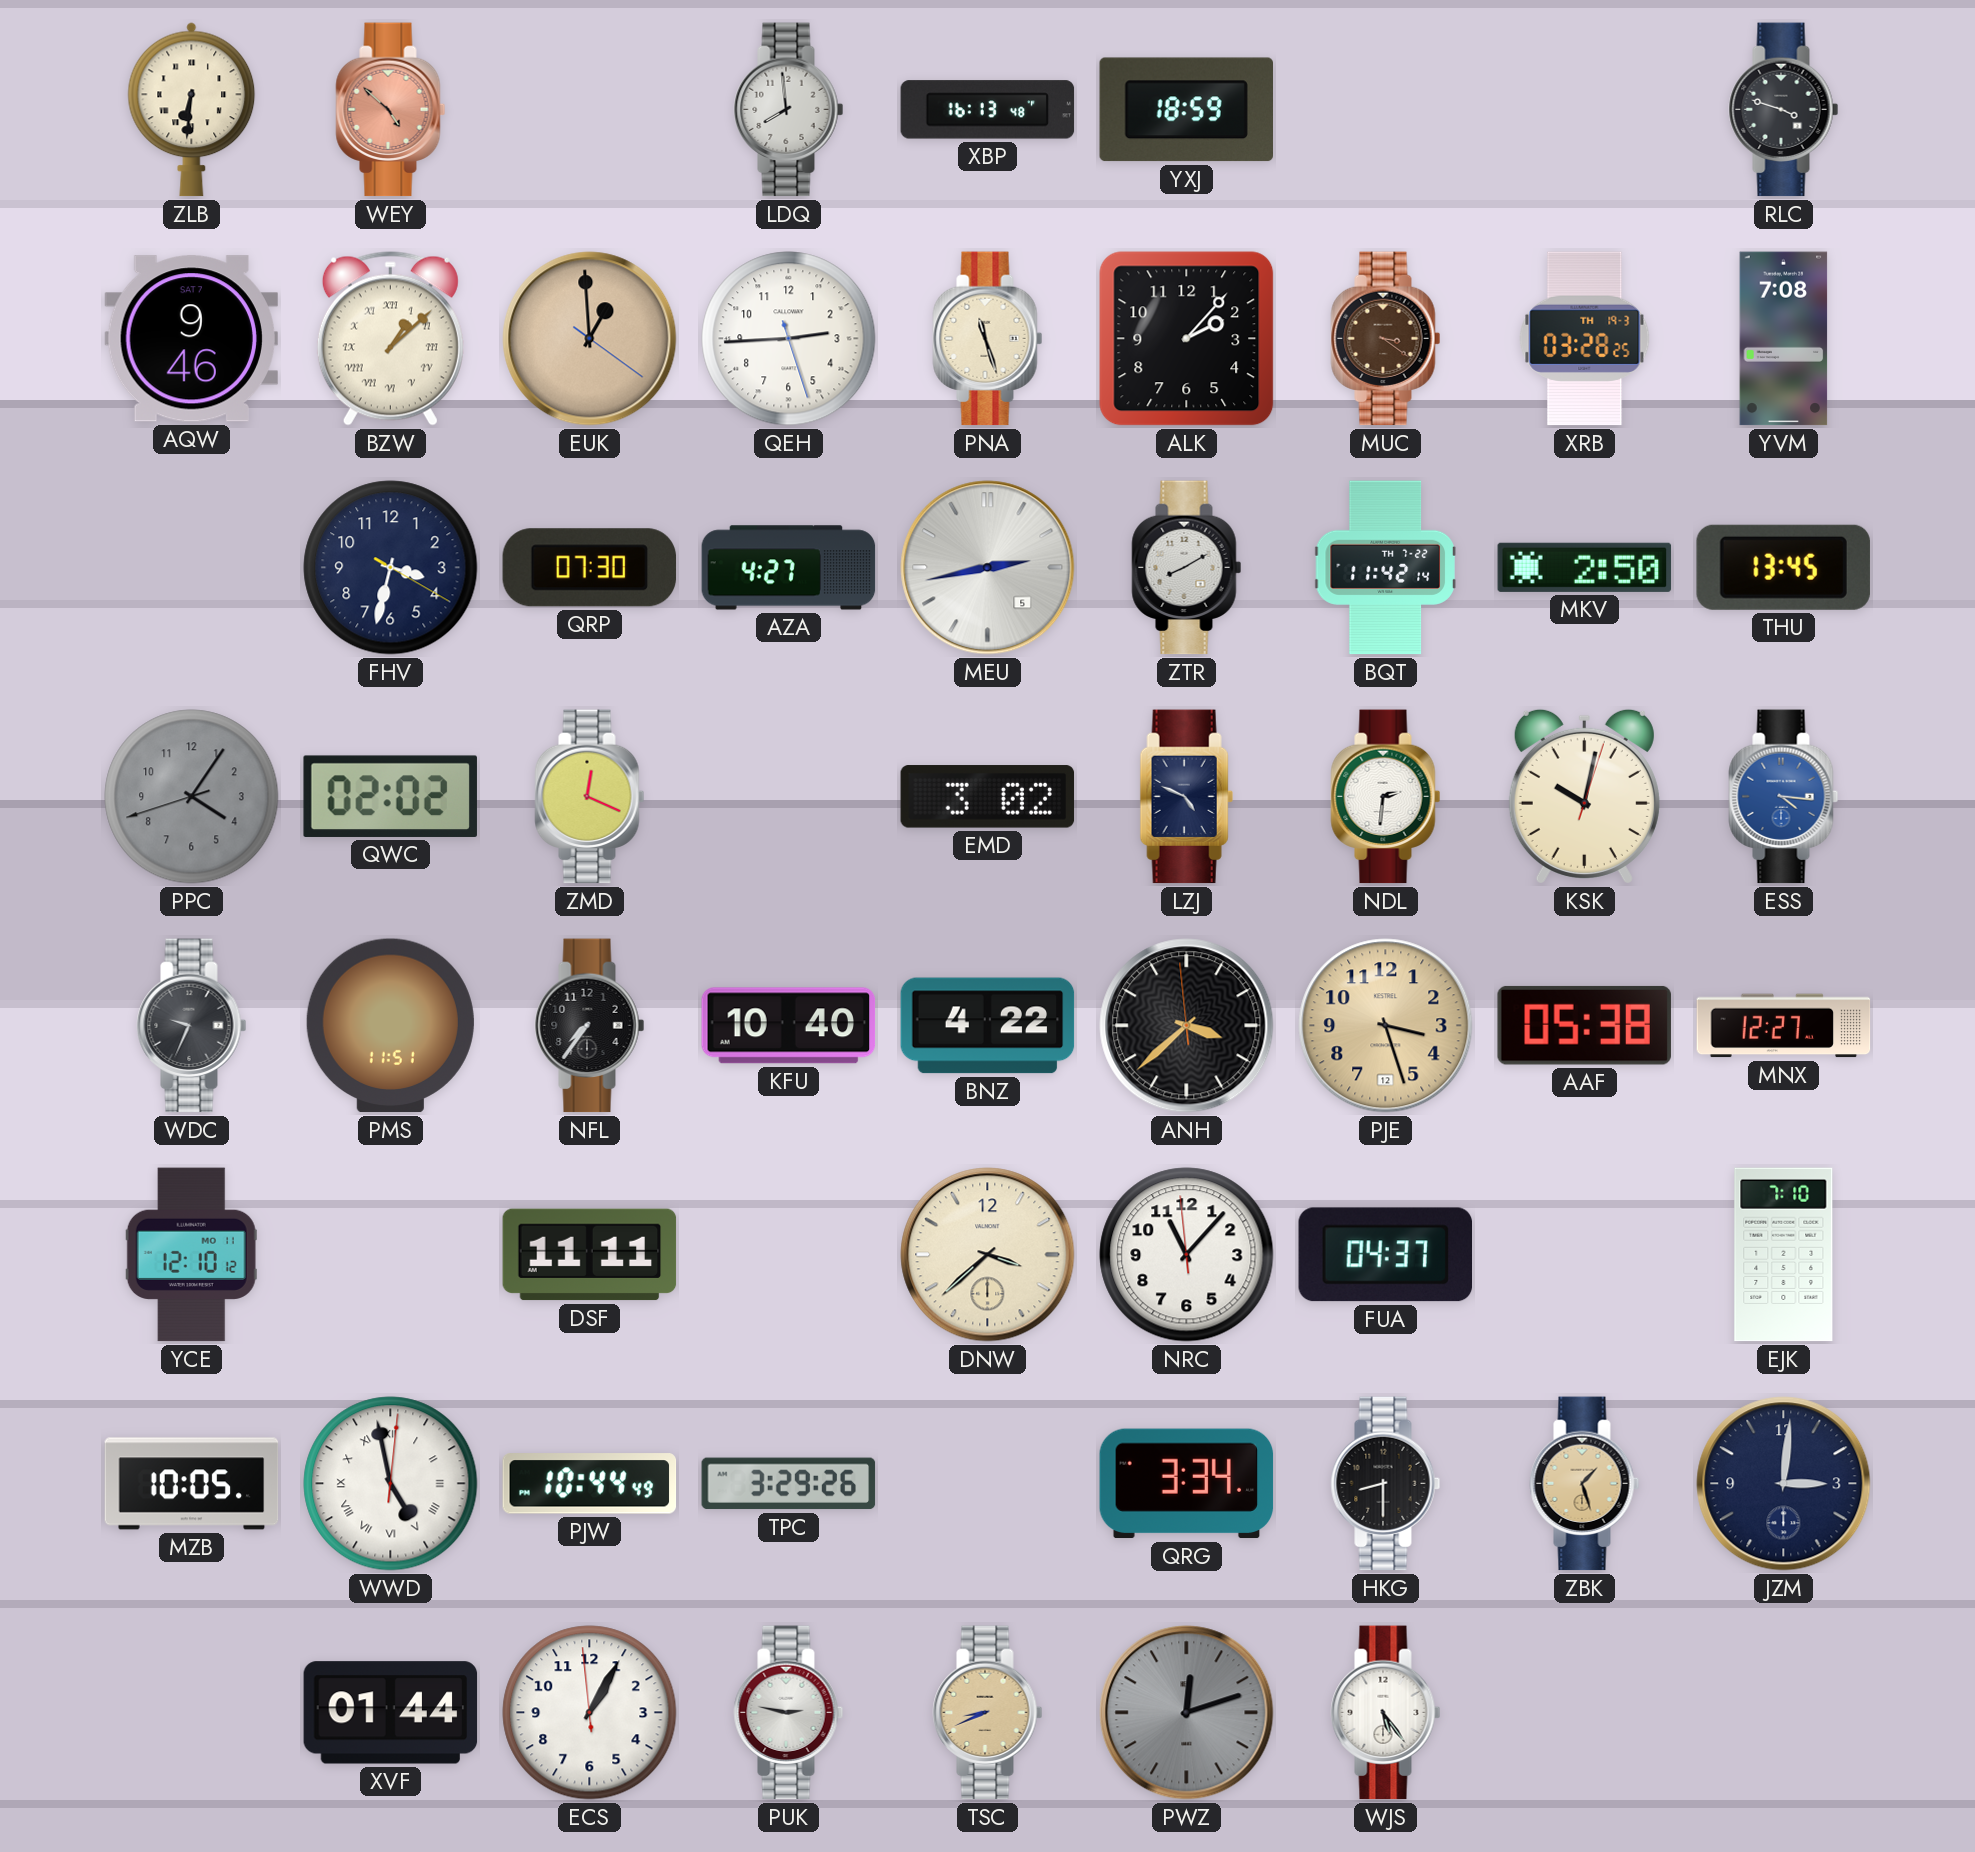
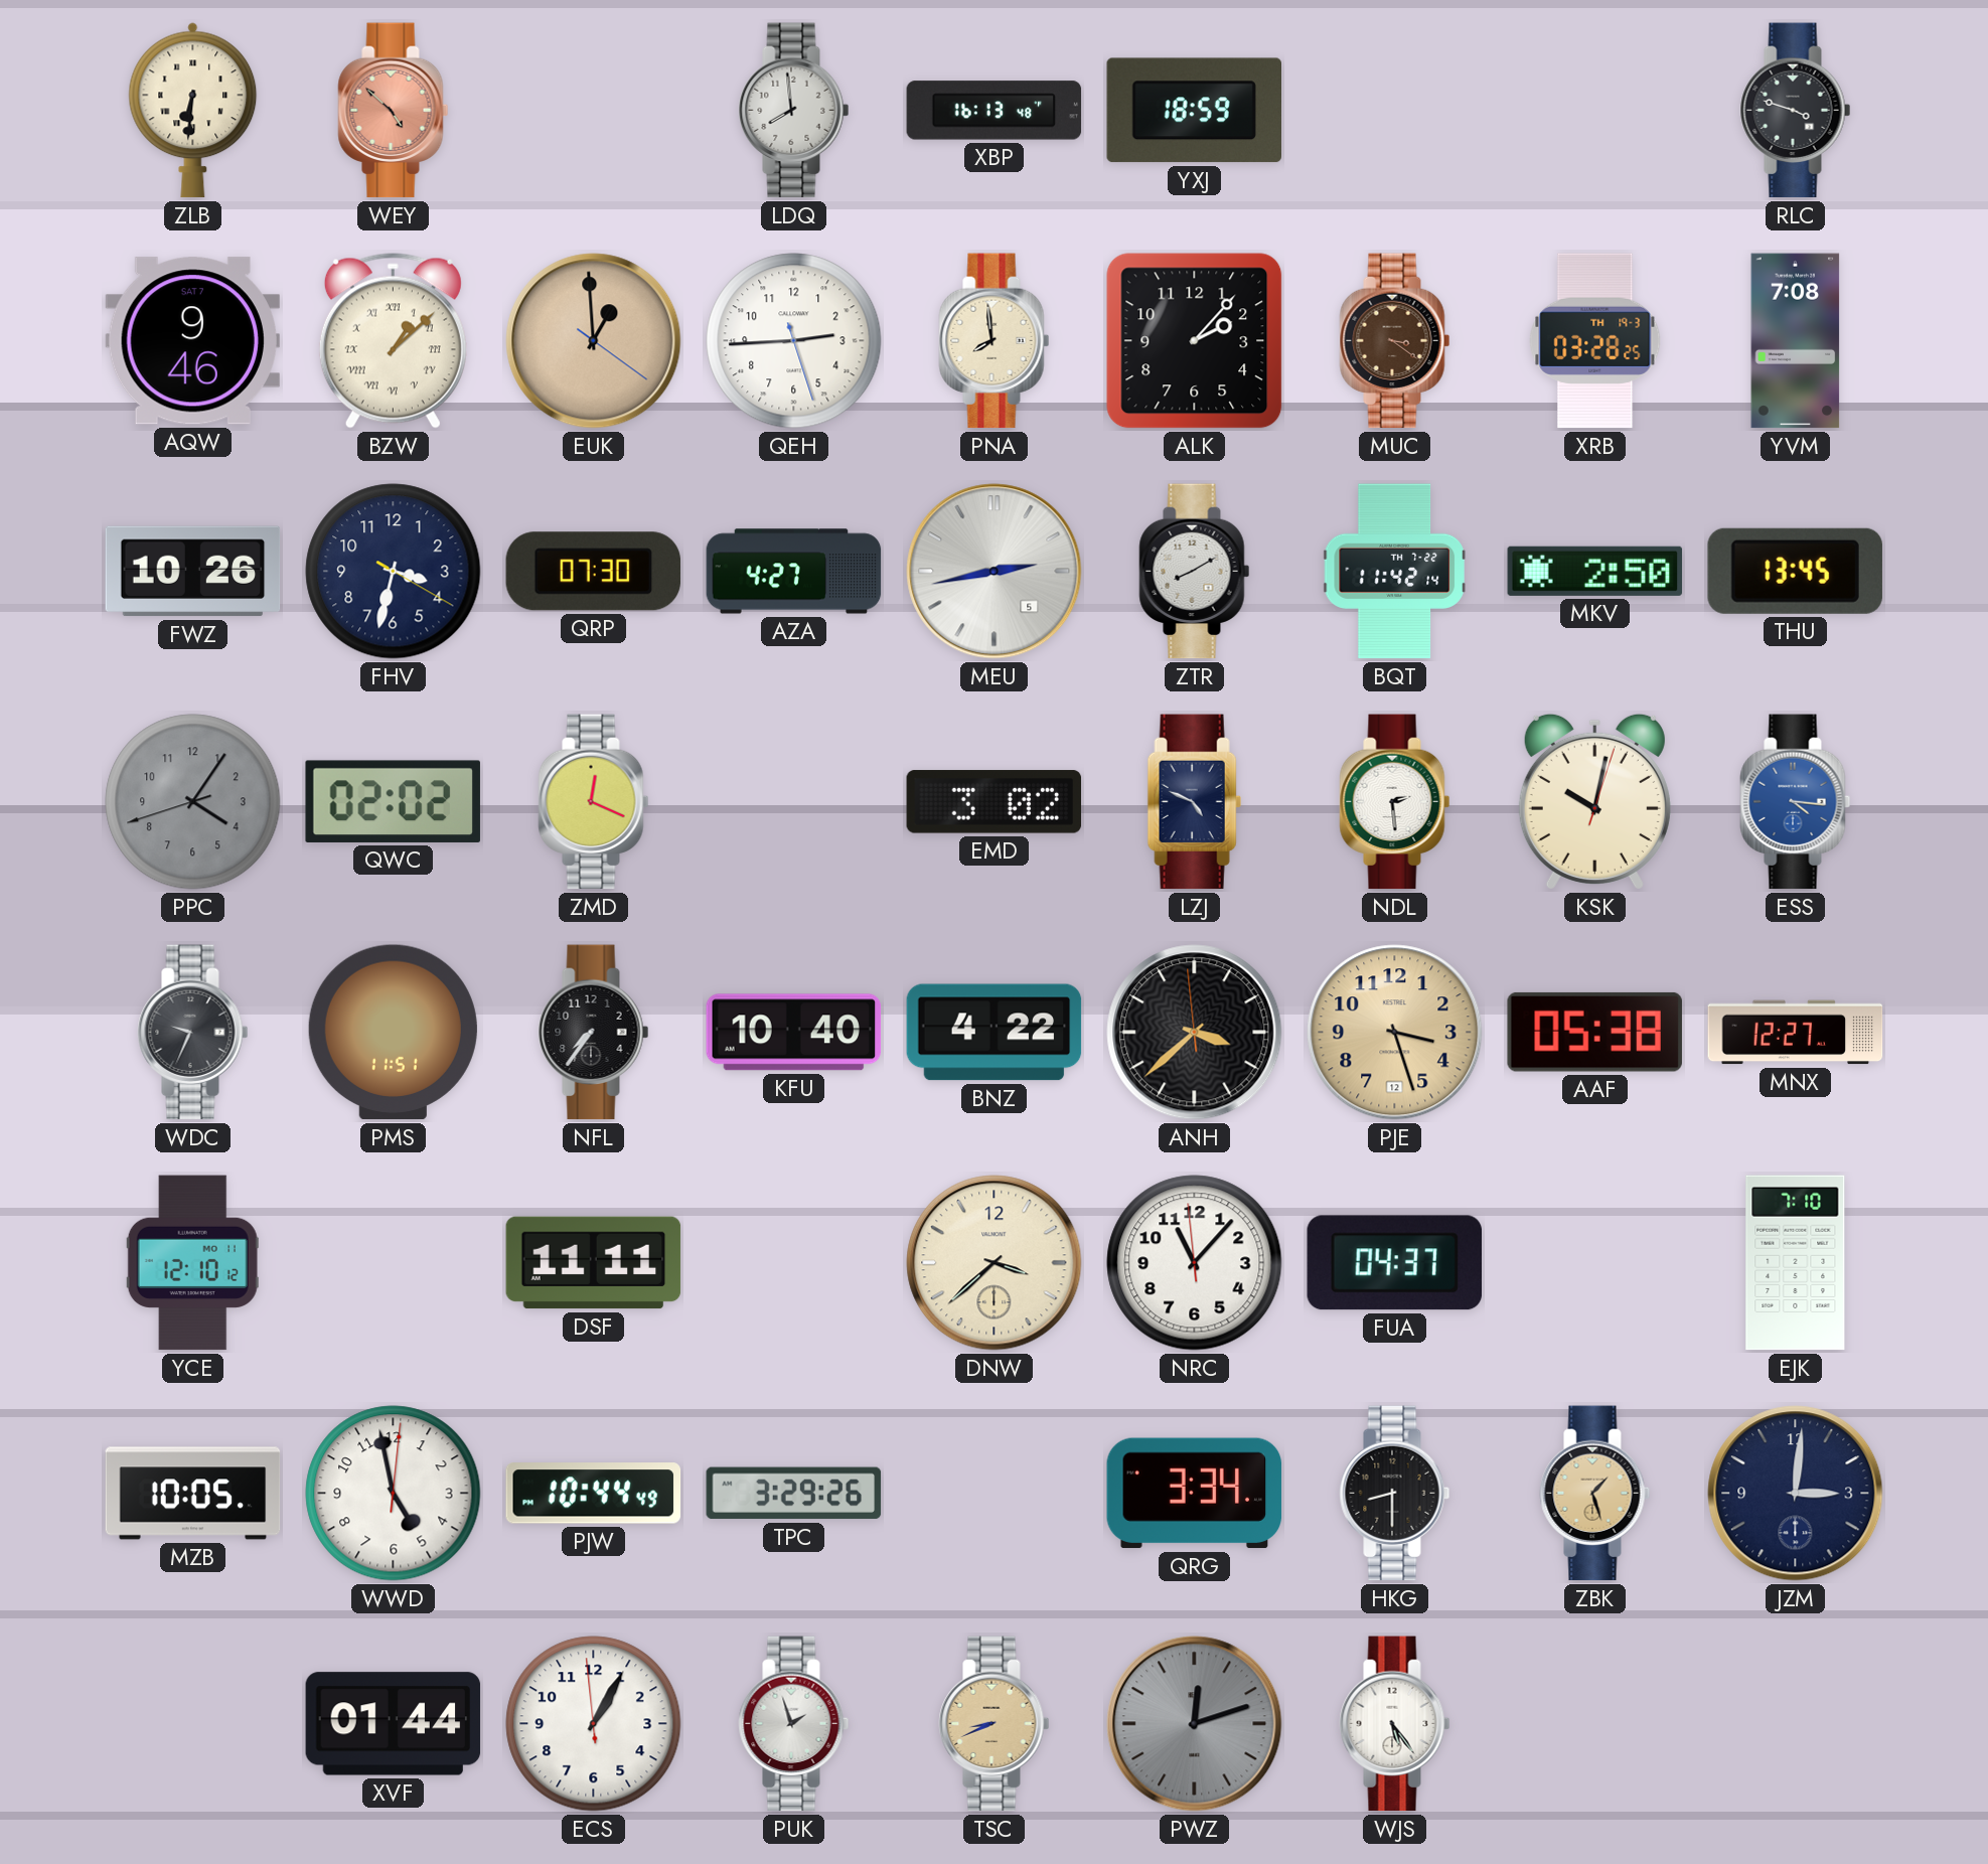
PNA: 11:27 -> 7:59
FWZ: none -> 10:26
NDL: 2:31 -> 2:29
WWD numerals: Roman -> Arabic
PUK: 2:47 -> 1:57
